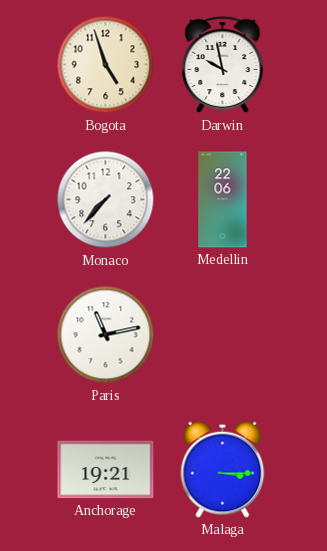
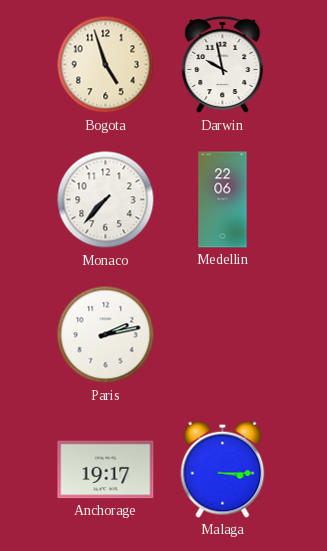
Paris: 11:13 -> 2:13
Anchorage: 19:21 -> 19:17
